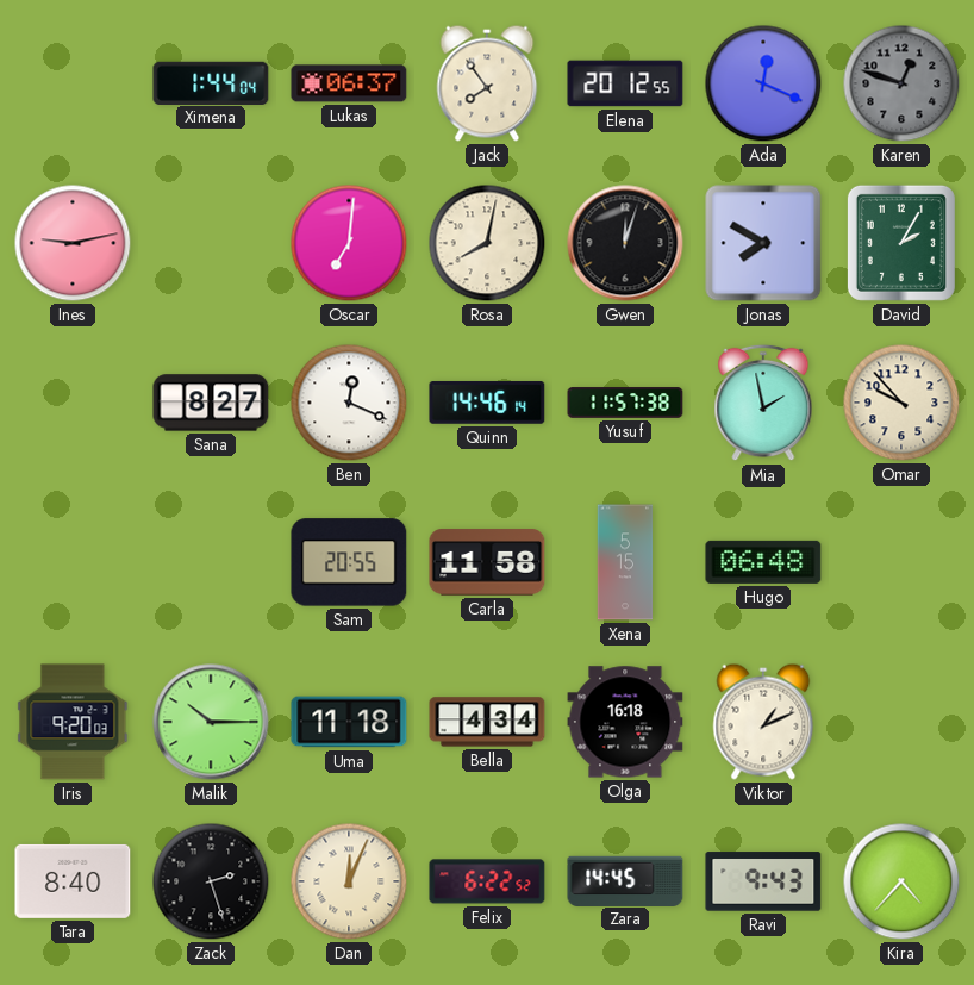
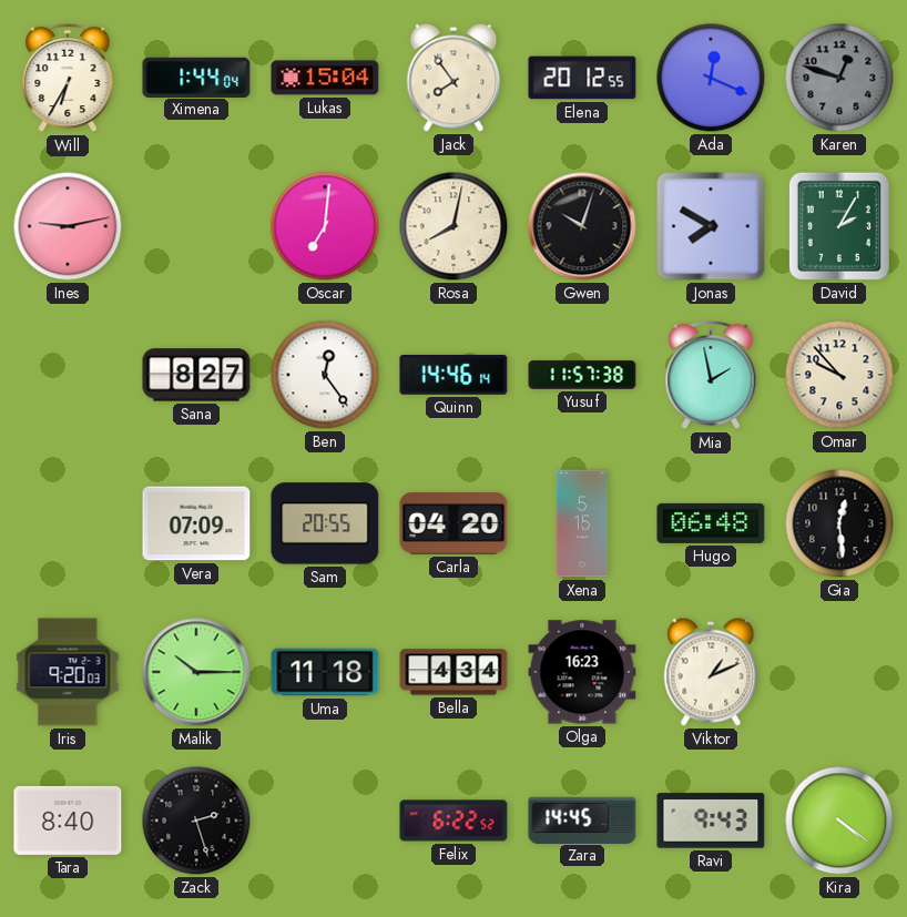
Will: none -> 6:35
Lukas: 06:37 -> 15:04
Gwen: 12:03 -> 10:03
Ben: 12:19 -> 12:24
Vera: none -> 07:09
Carla: 11:58 -> 04:20
Gia: none -> 12:29
Olga: 16:18 -> 16:23
Dan: 12:04 -> none
Kira: 4:37 -> 4:21
